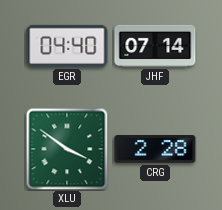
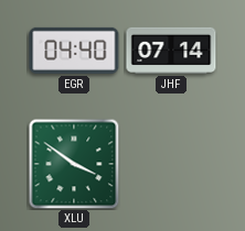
CRG: 2:28 -> none
